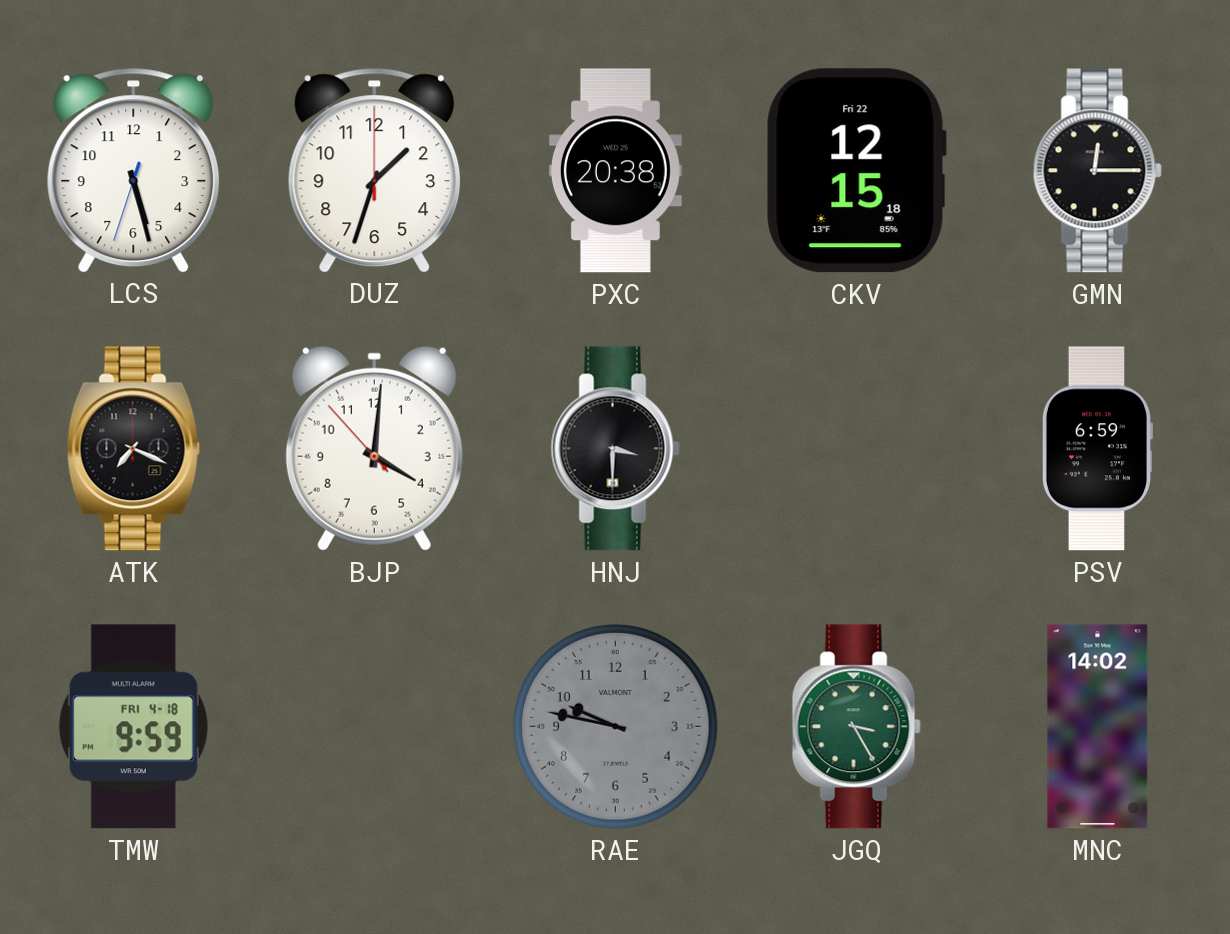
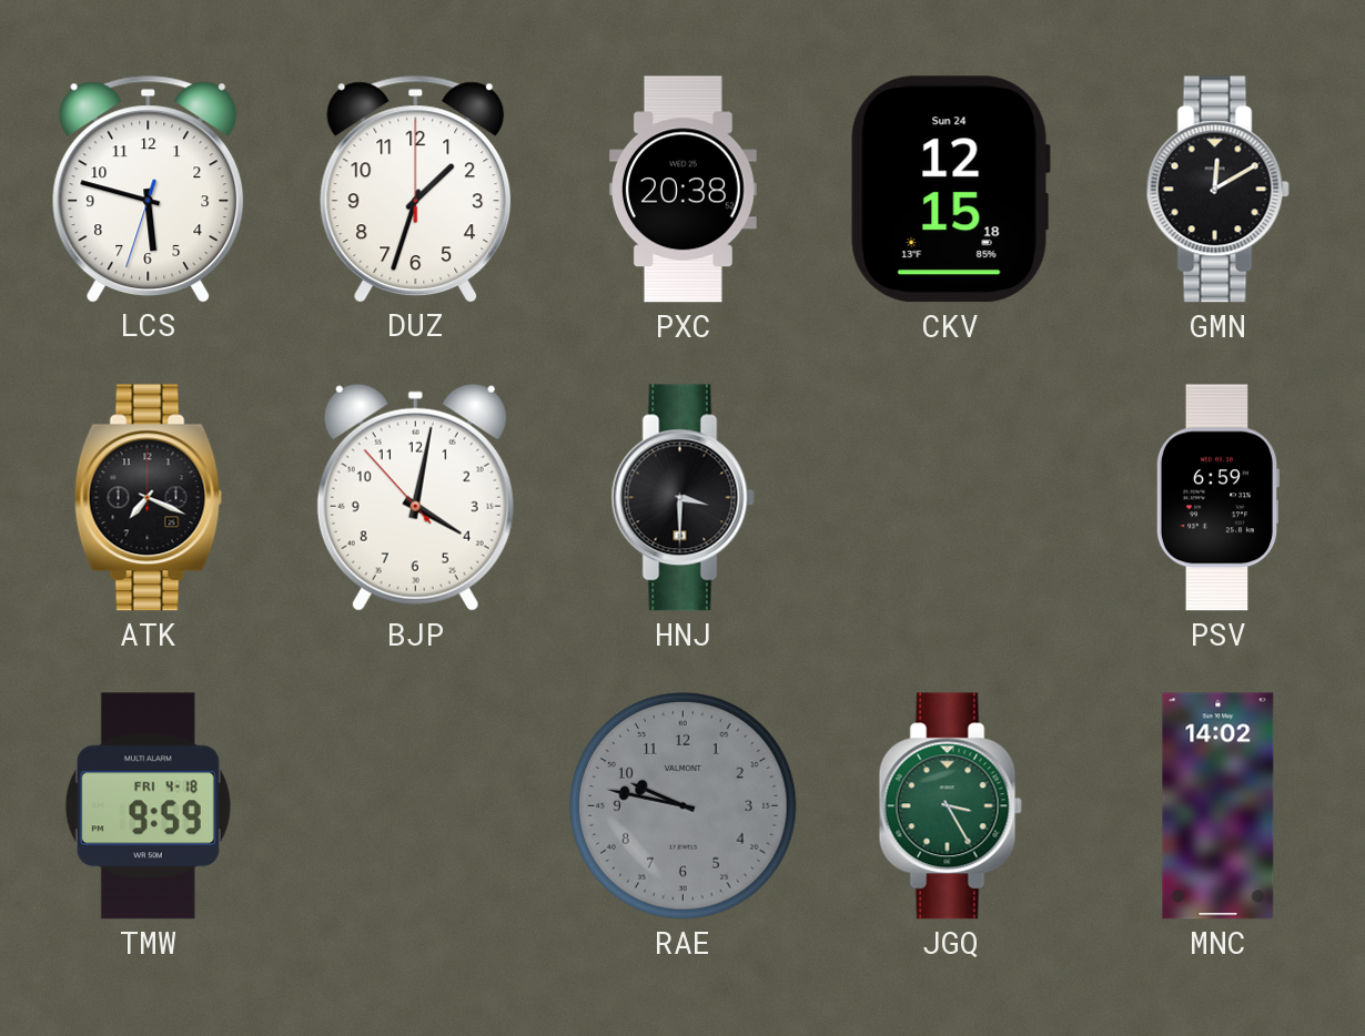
LCS: 5:27 -> 5:47
CKV date: Fri 22 -> Sun 24
GMN: 12:15 -> 12:10
BJP: 4:00 -> 4:01
